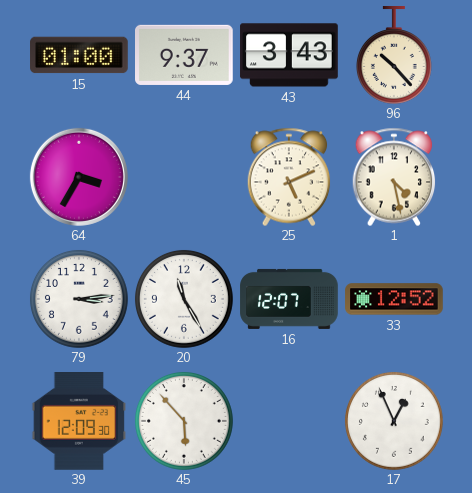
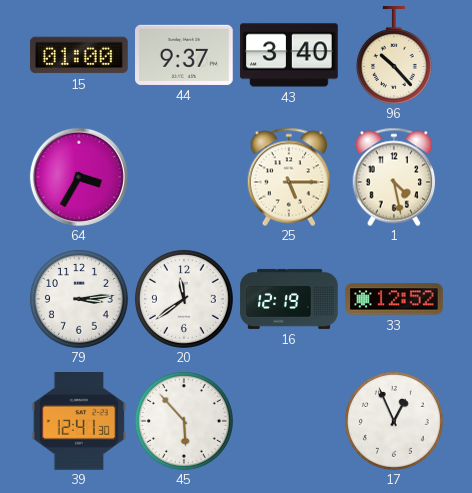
43: 3:43 -> 3:40
25: 5:11 -> 5:15
20: 11:25 -> 11:39
16: 12:07 -> 12:19
39: 12:09 -> 12:41
